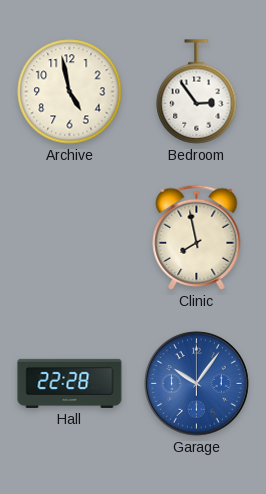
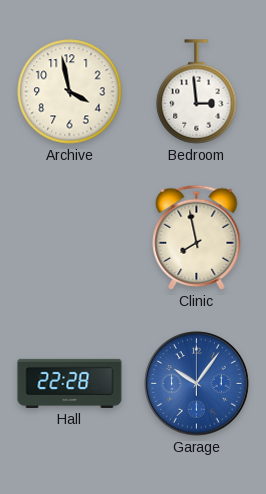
Archive: 4:58 -> 3:58
Bedroom: 2:54 -> 2:59
